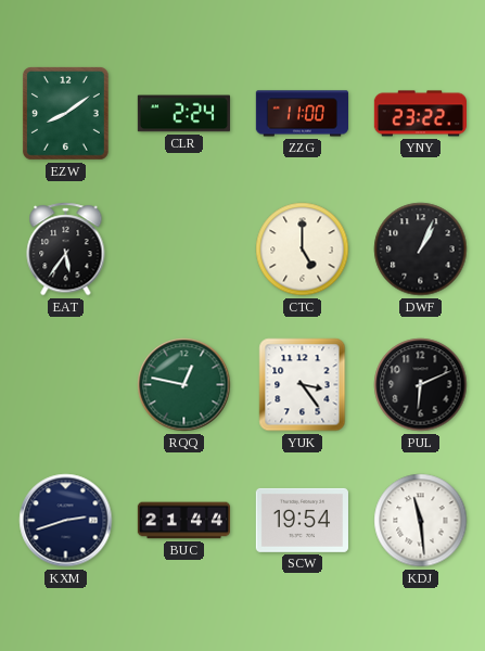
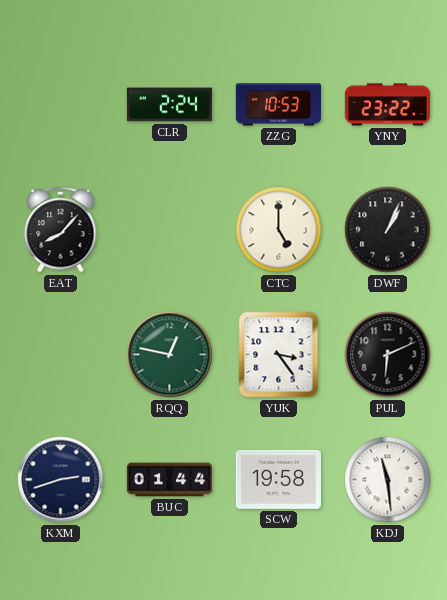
EZW: 8:09 -> none
ZZG: 11:00 -> 10:53
EAT: 5:36 -> 8:07
BUC: 21:44 -> 01:44
SCW: 19:54 -> 19:58
